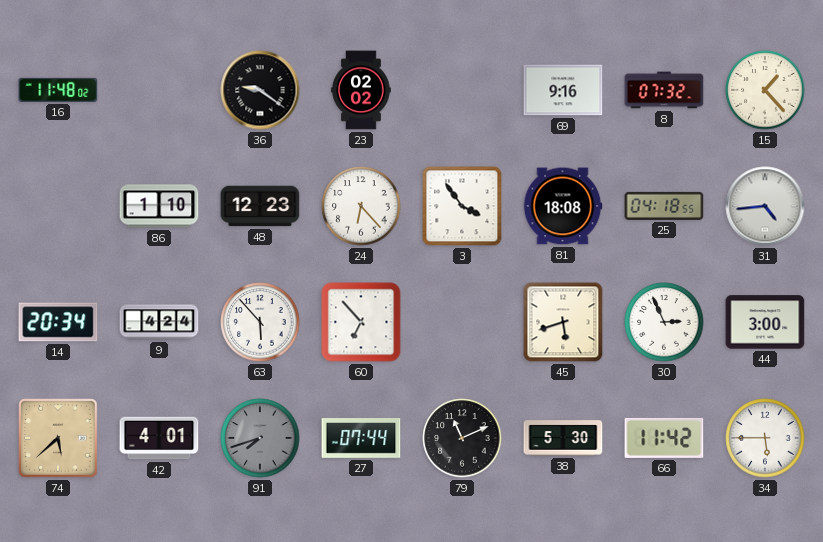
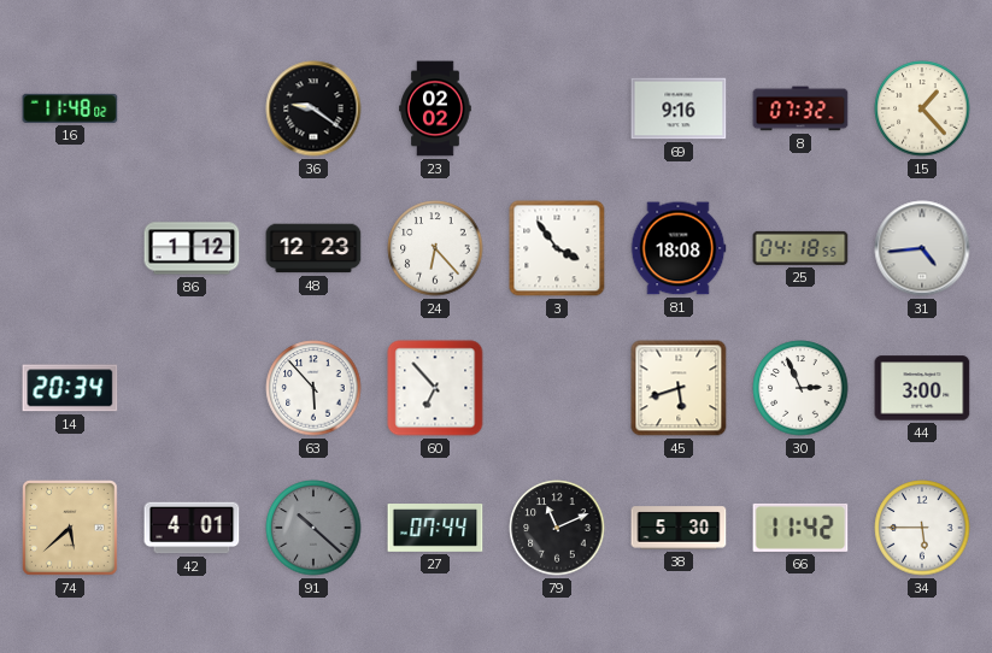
86: 1:10 -> 1:12
9: 4:24 -> none
91: 7:42 -> 10:22
